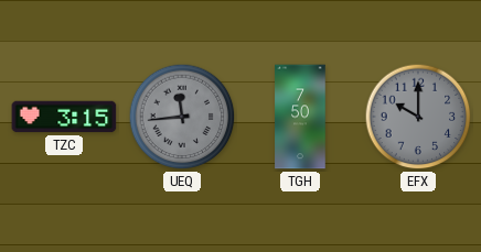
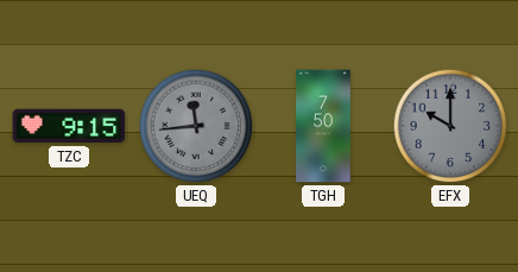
TZC: 3:15 -> 9:15
